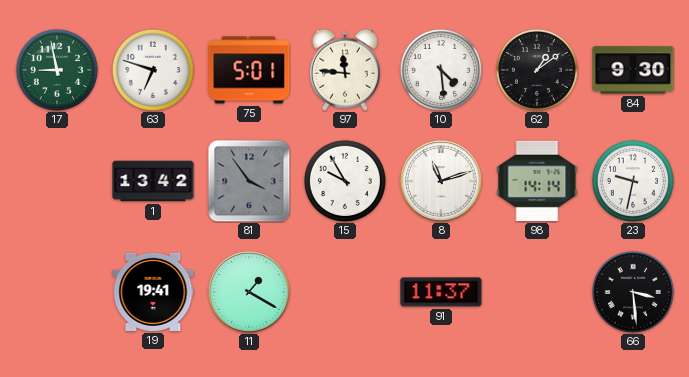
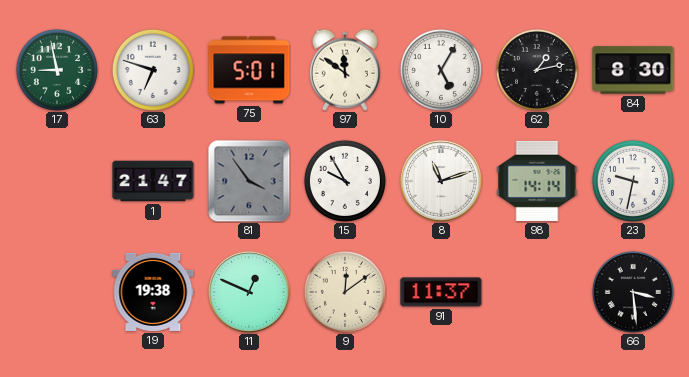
97: 11:46 -> 11:51
10: 4:29 -> 5:05
62: 1:09 -> 1:13
84: 9:30 -> 8:30
1: 13:42 -> 21:47
19: 19:41 -> 19:38
11: 1:20 -> 12:49
9: none -> 12:09
